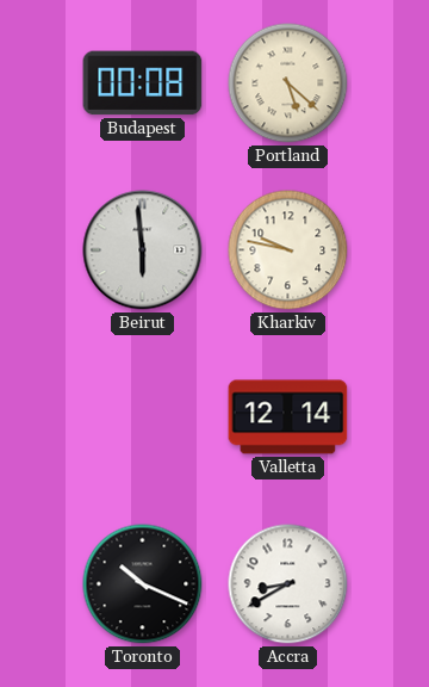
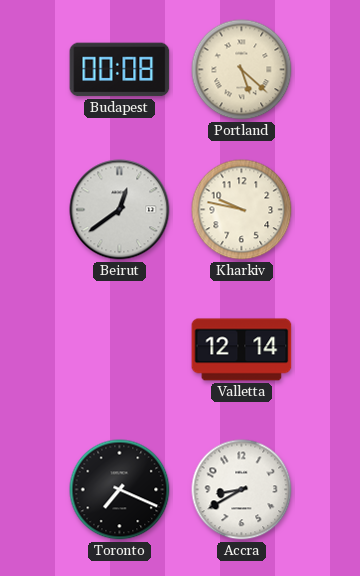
Beirut: 5:59 -> 12:39
Toronto: 10:19 -> 7:19
